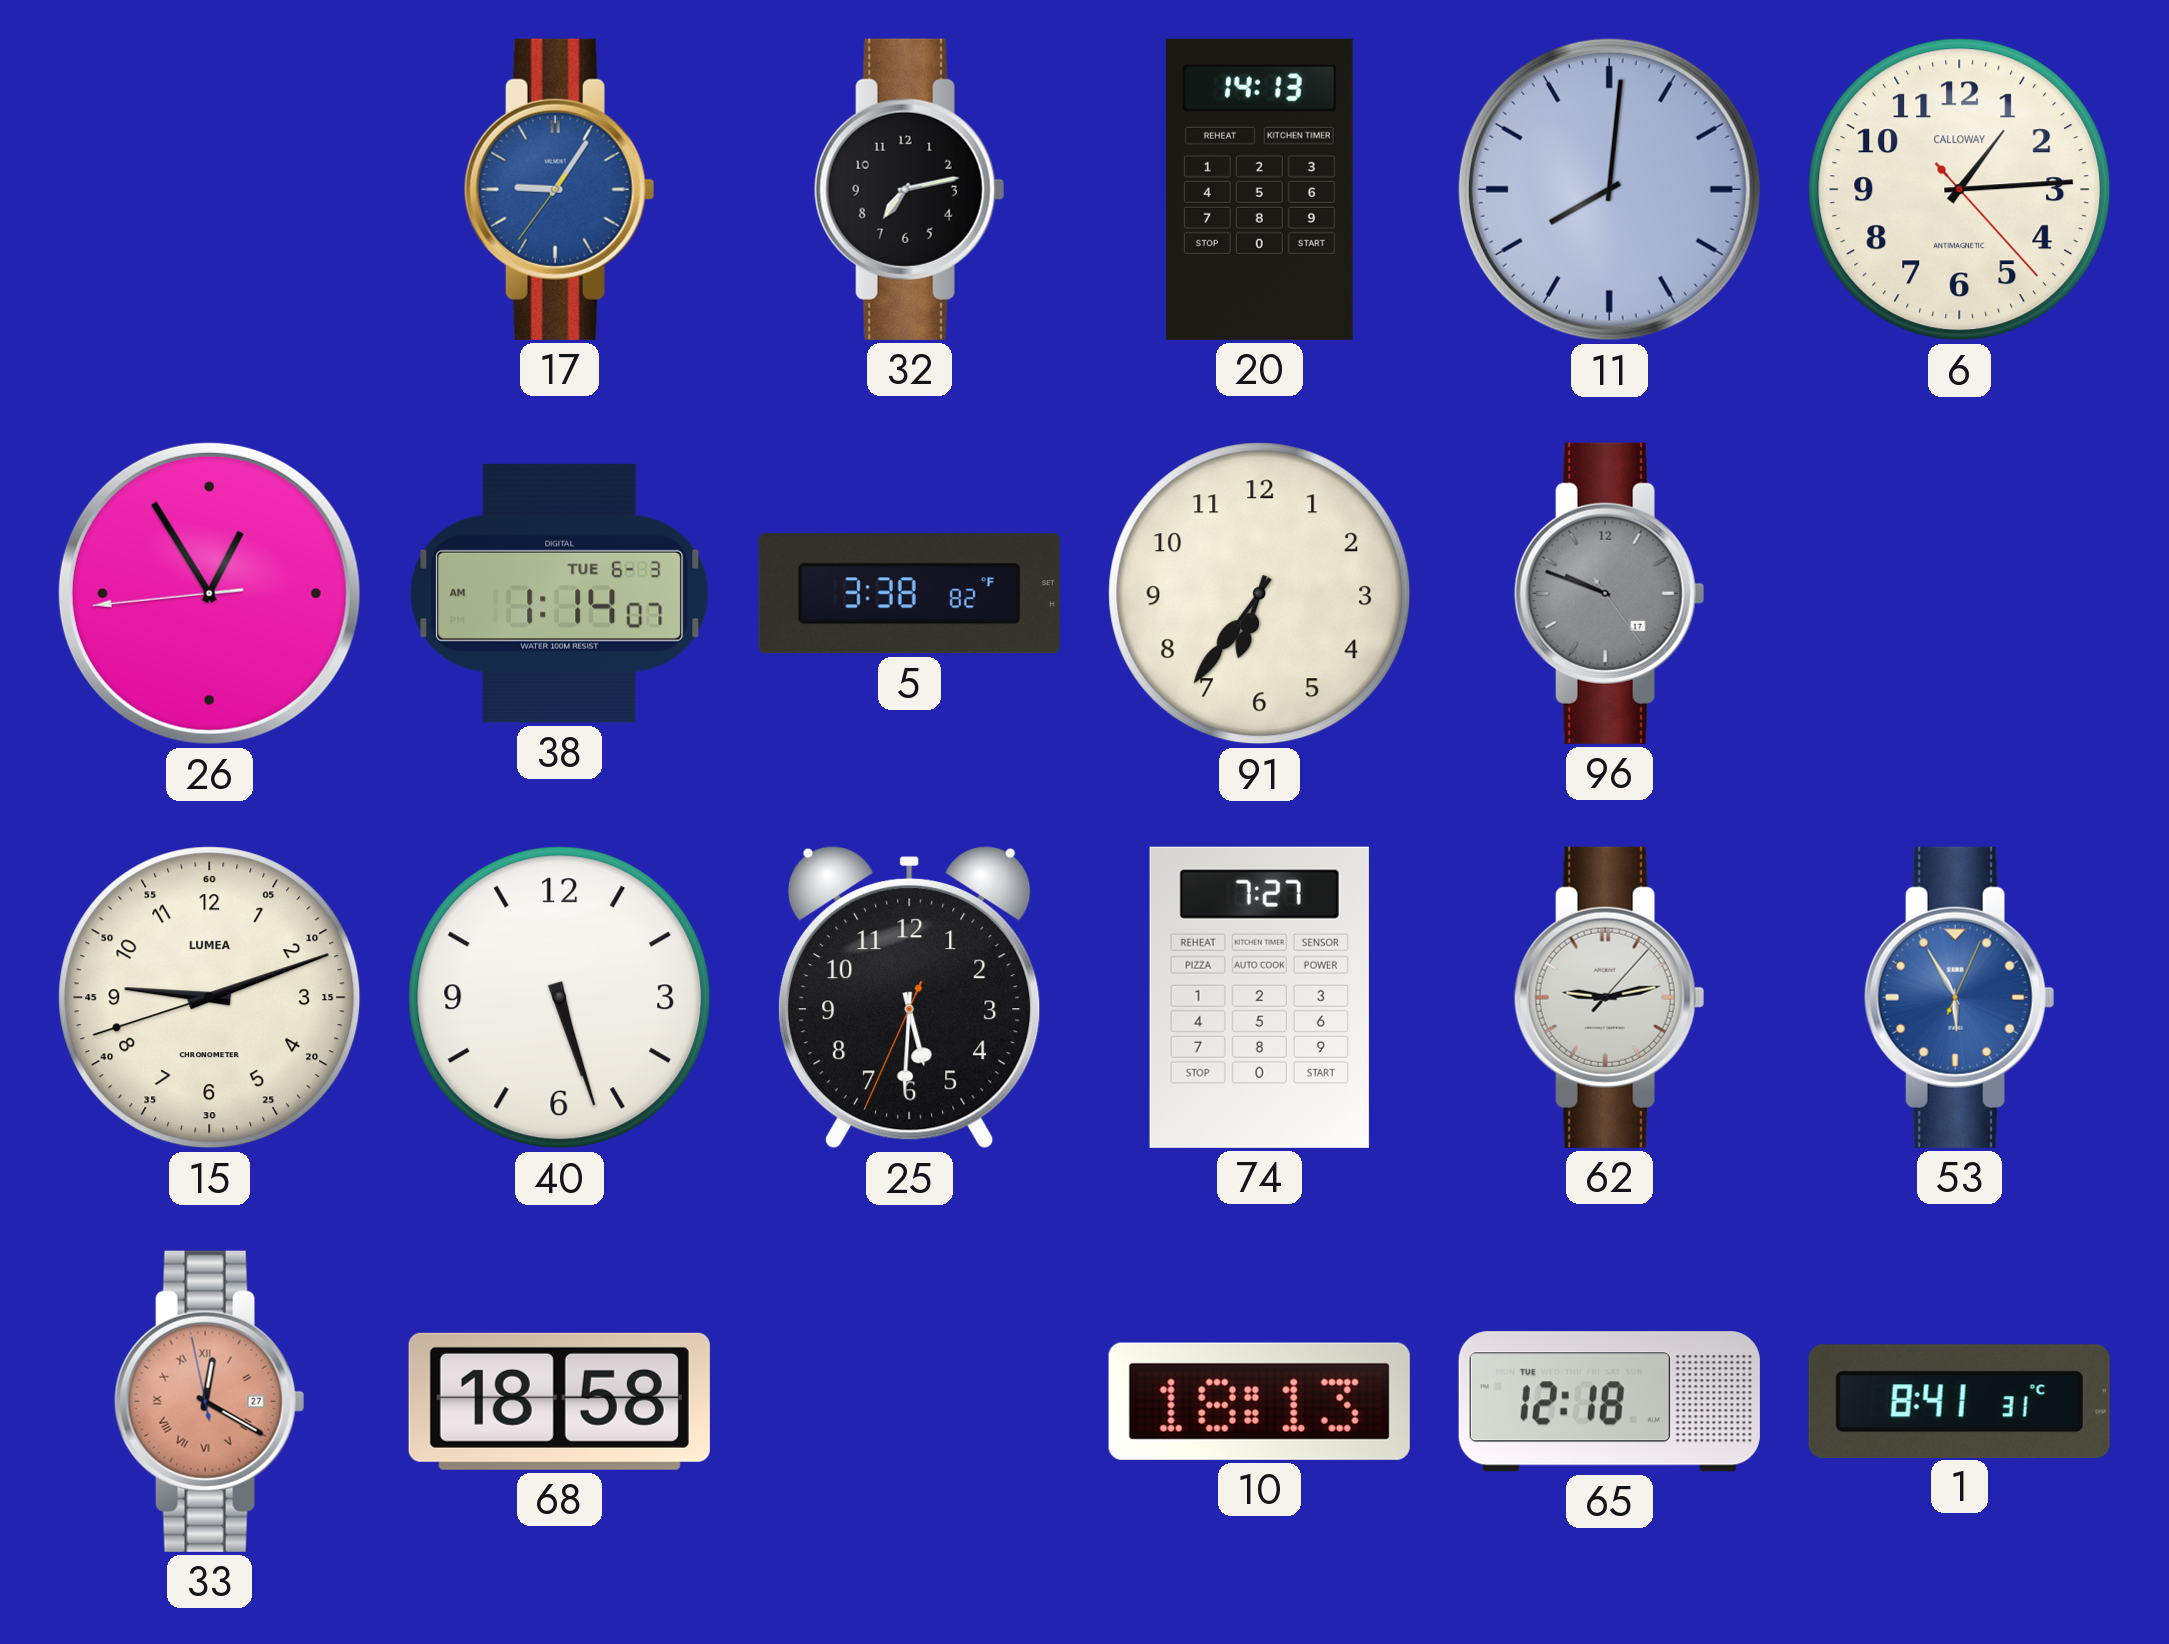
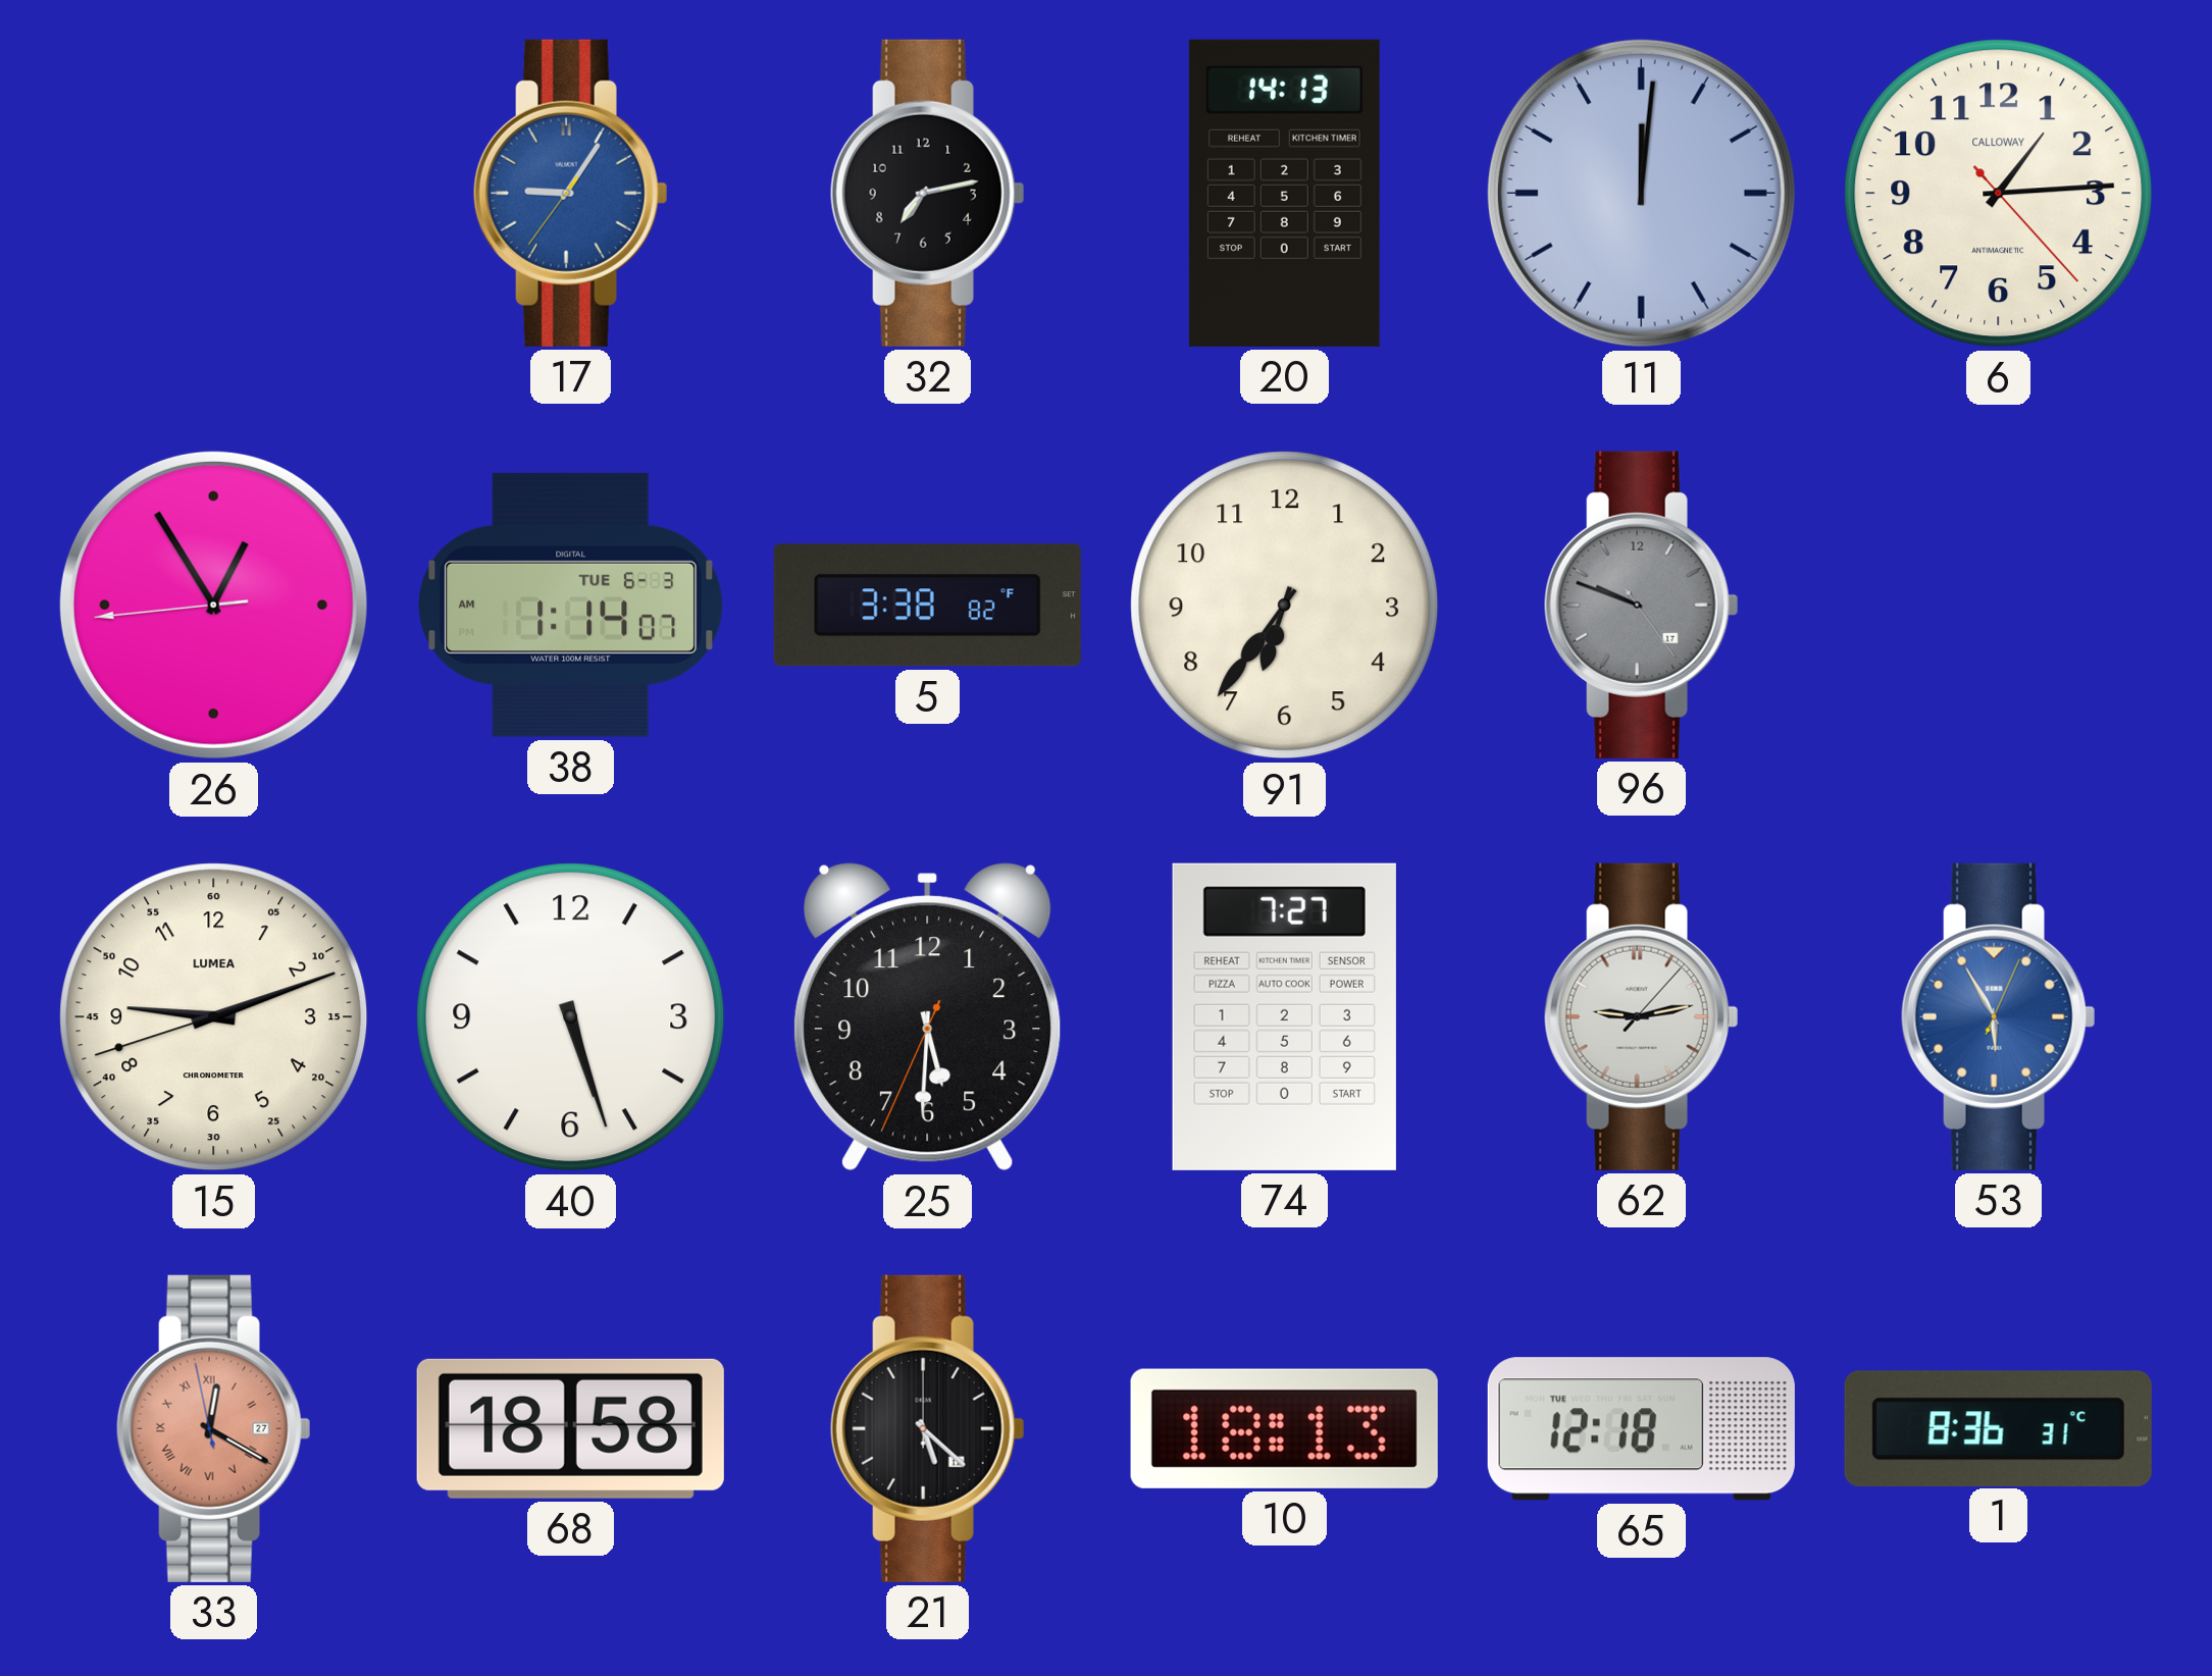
11: 8:01 -> 12:01
21: none -> 5:22
1: 8:41 -> 8:36
